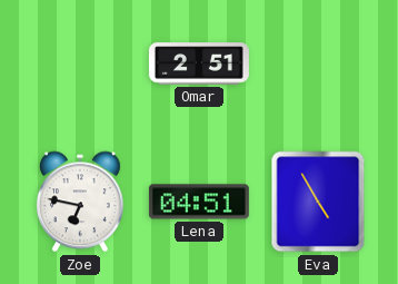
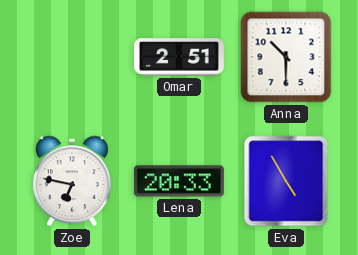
Anna: none -> 10:30
Lena: 04:51 -> 20:33
